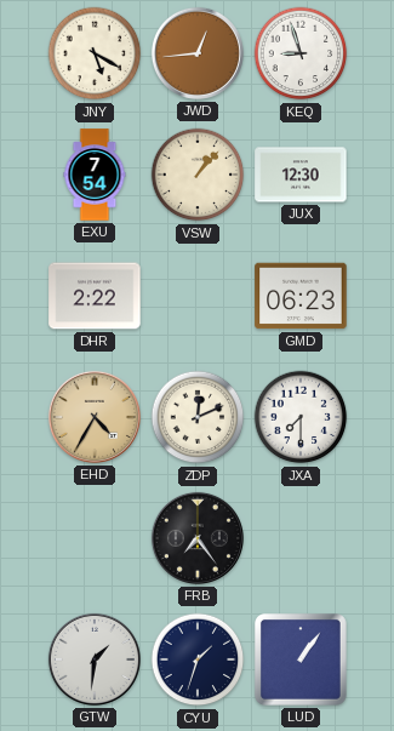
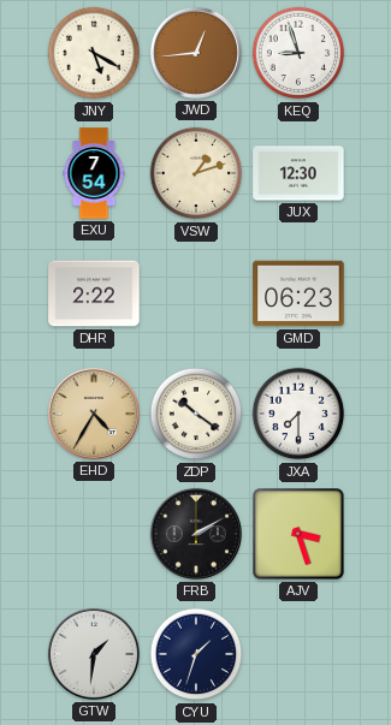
VSW: 1:07 -> 1:12
ZDP: 12:11 -> 10:21
FRB: 7:24 -> 2:10
AJV: none -> 3:27
LUD: 1:06 -> none
